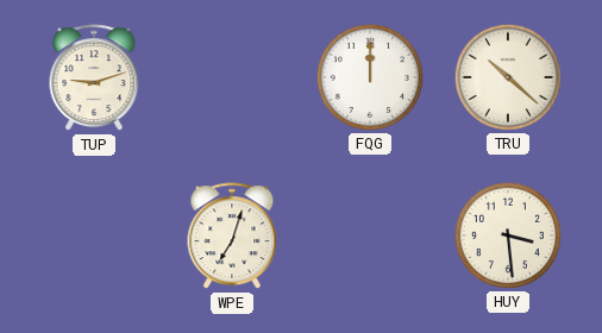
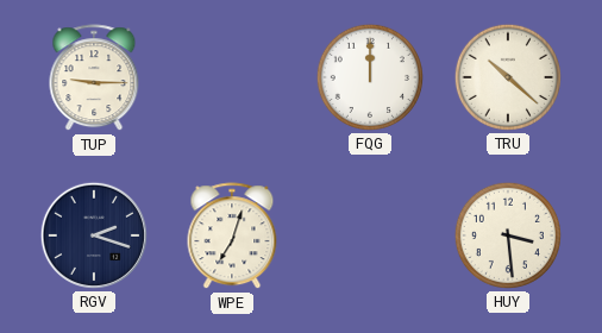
TUP: 9:12 -> 9:15
RGV: none -> 2:18
